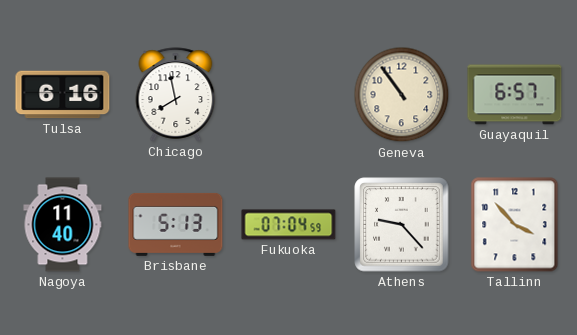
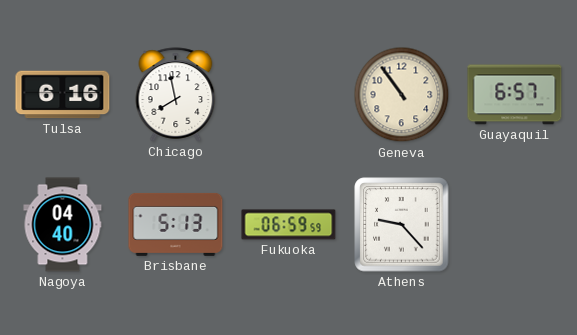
Nagoya: 11:40 -> 04:40
Fukuoka: 07:04 -> 06:59
Tallinn: 3:53 -> none
